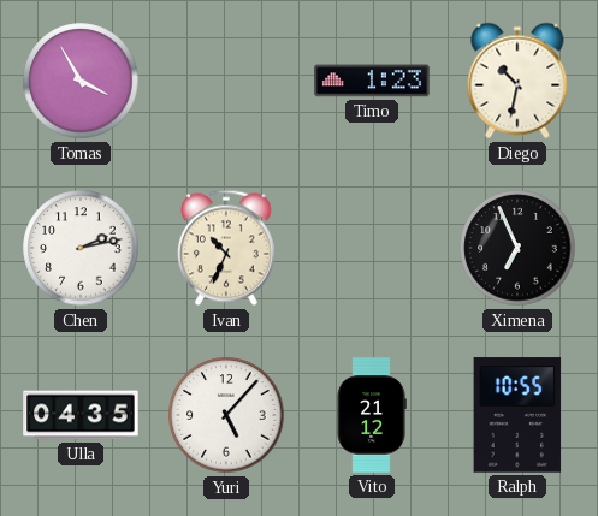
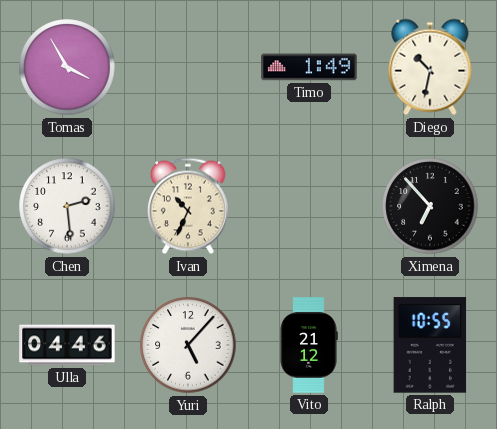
Timo: 1:23 -> 1:49
Chen: 2:13 -> 2:29
Ximena: 6:56 -> 6:53
Ulla: 04:35 -> 04:46
